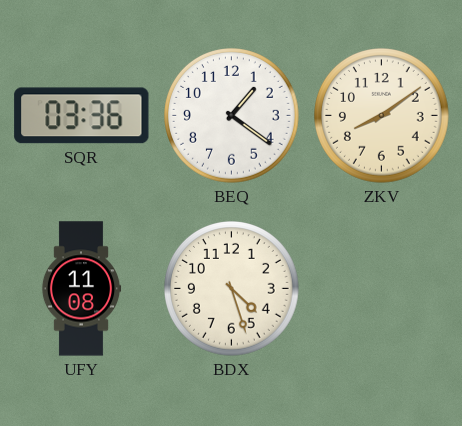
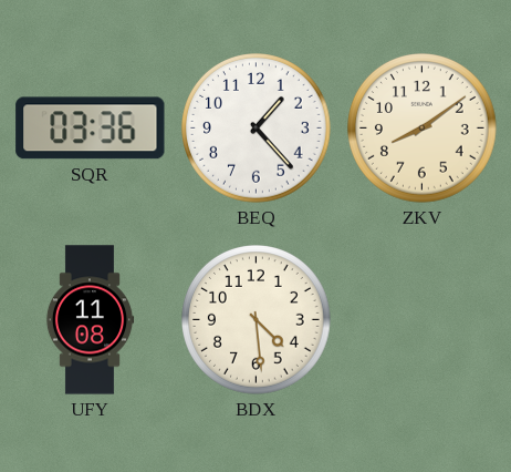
BEQ: 1:21 -> 1:23
BDX: 4:27 -> 4:29
